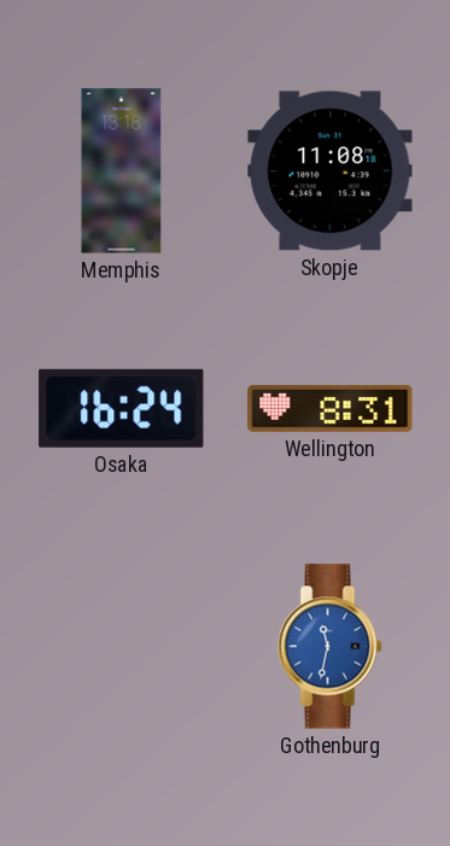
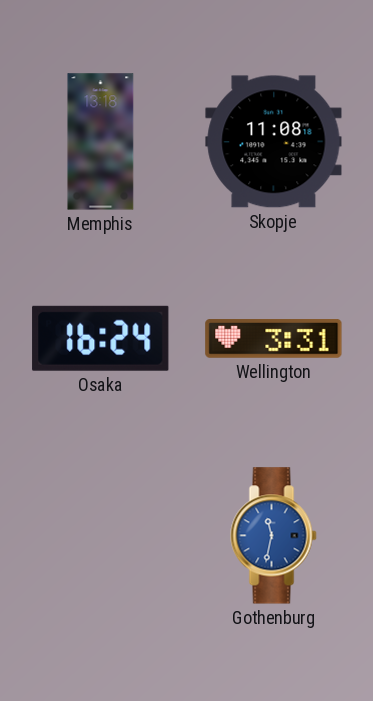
Wellington: 8:31 -> 3:31
